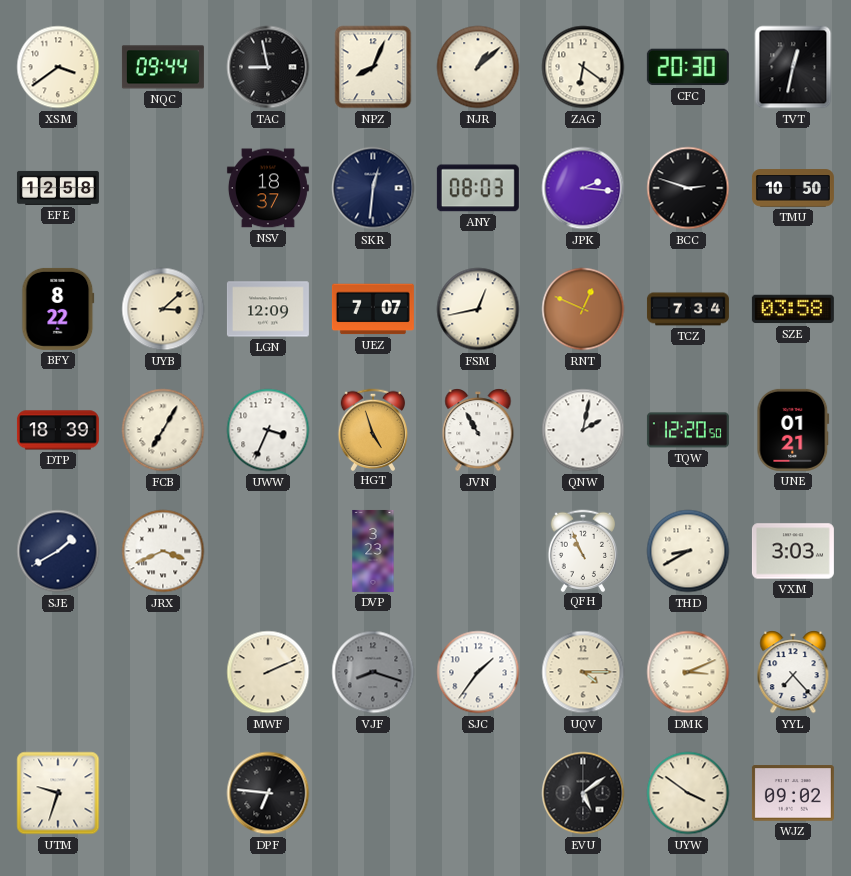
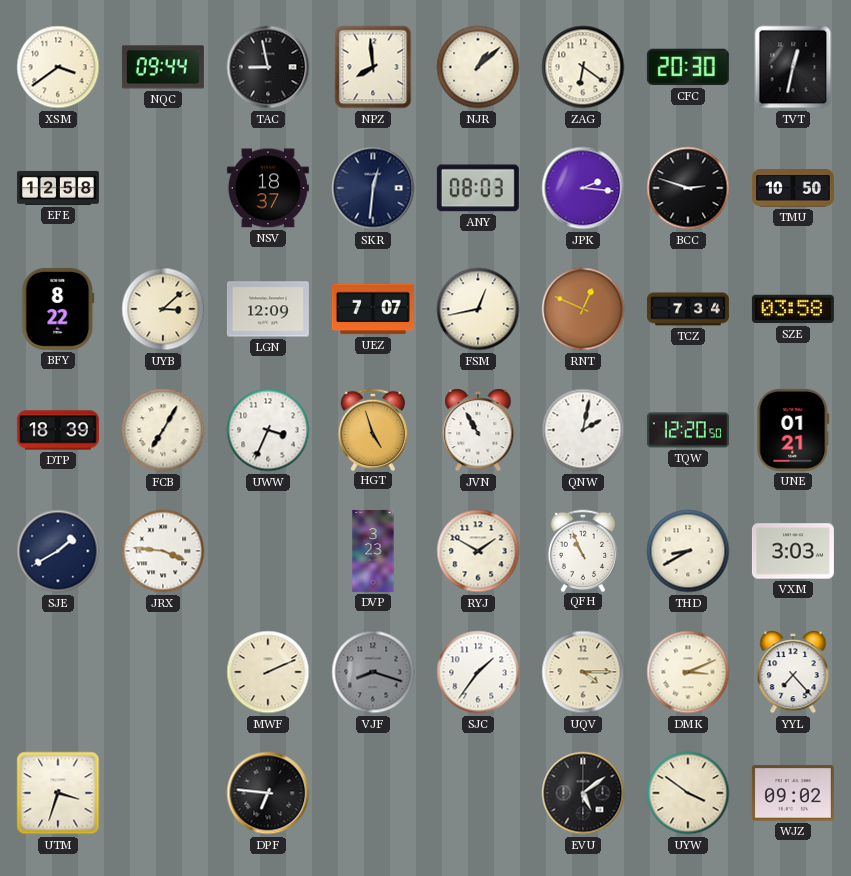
NPZ: 8:04 -> 7:59
JRX: 3:41 -> 3:46
RYJ: none -> 1:50
UTM: 9:33 -> 3:33
